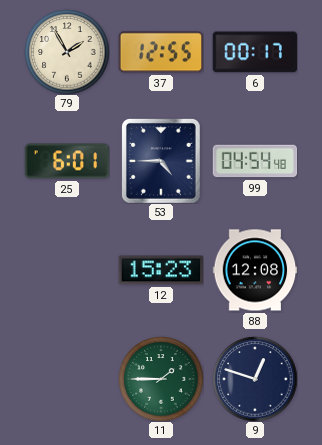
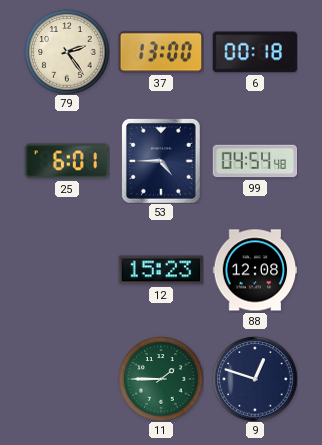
79: 1:55 -> 2:24
37: 12:55 -> 13:00
6: 00:17 -> 00:18
